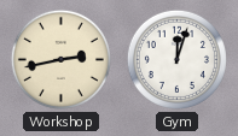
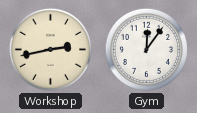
Gym: 12:03 -> 12:06
